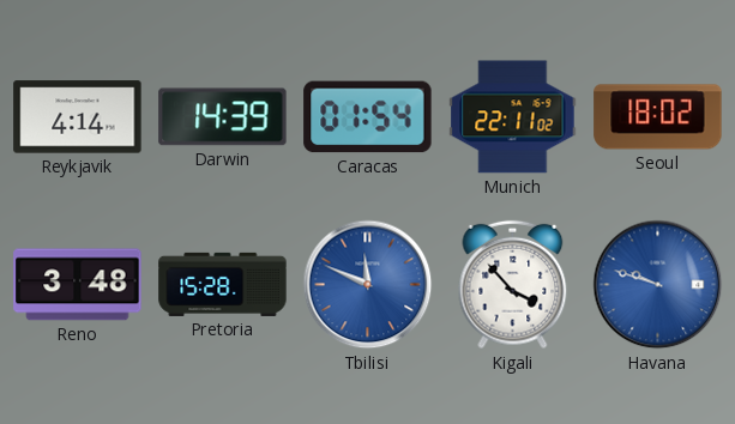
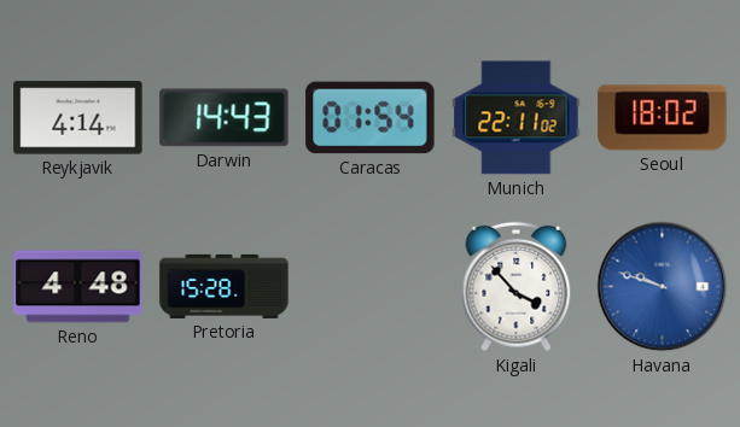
Darwin: 14:39 -> 14:43
Reno: 3:48 -> 4:48
Tbilisi: 11:49 -> none
